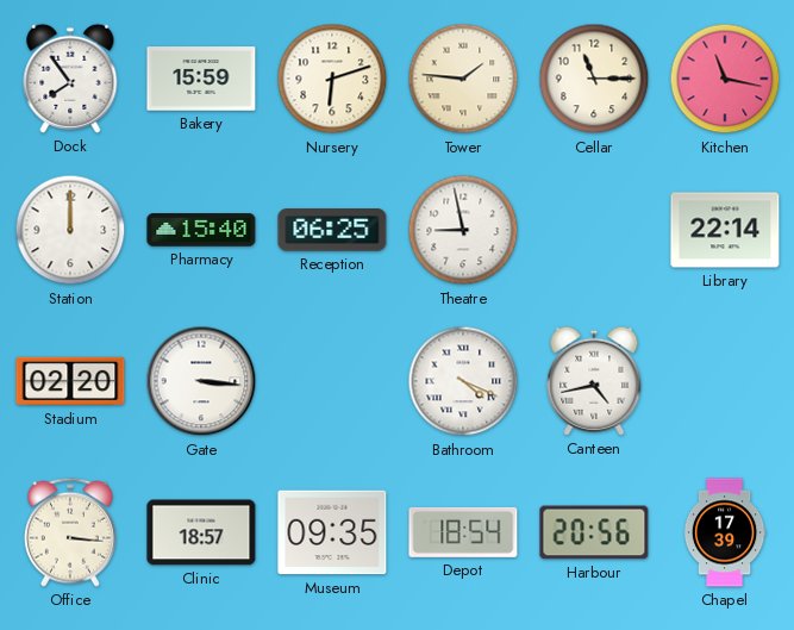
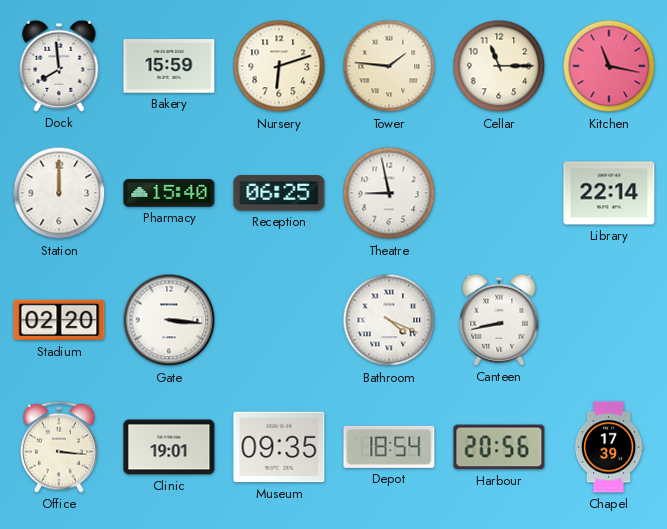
Dock: 7:54 -> 7:59
Canteen: 4:43 -> 8:43
Clinic: 18:57 -> 19:01
